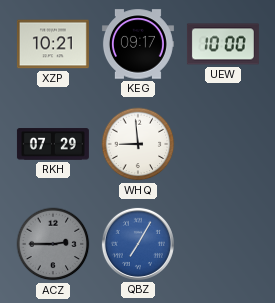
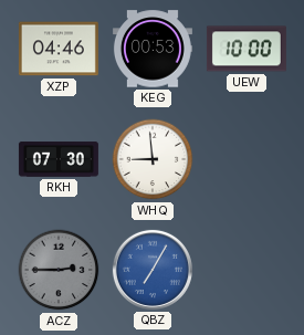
XZP: 10:21 -> 04:46
KEG: 09:17 -> 00:53
RKH: 07:29 -> 07:30
